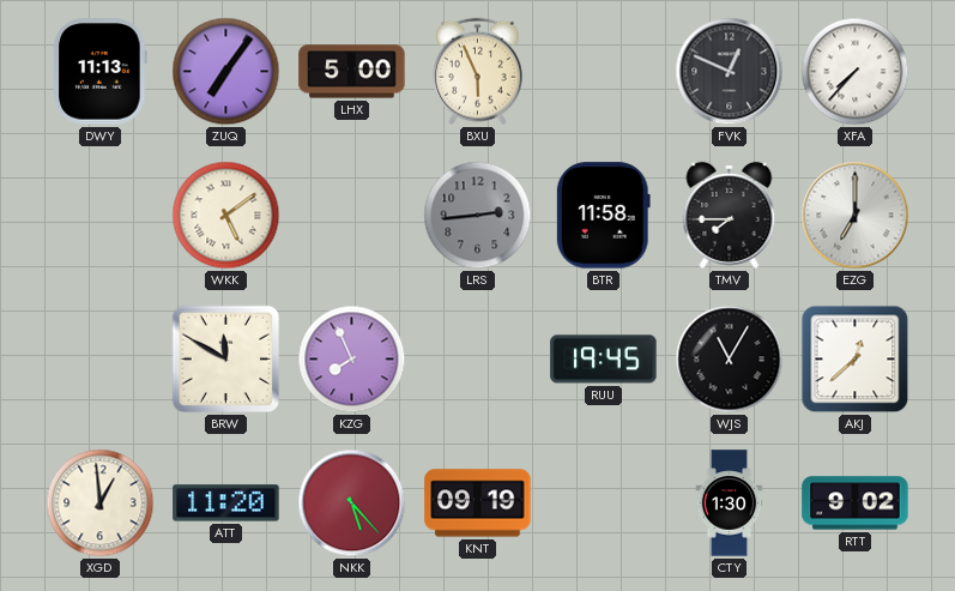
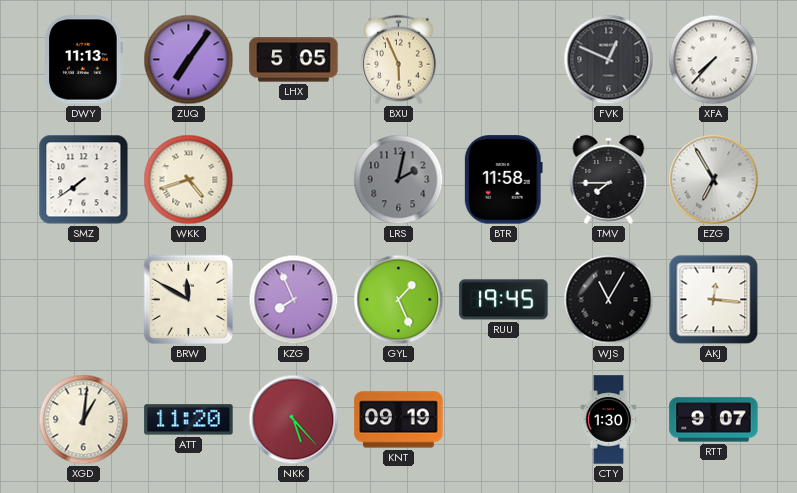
LHX: 5:00 -> 5:05
SMZ: none -> 7:39
WKK: 5:09 -> 4:42
LRS: 2:44 -> 2:02
EZG: 7:00 -> 6:55
GYL: none -> 1:26
AKJ: 12:38 -> 12:16
XGD: 12:59 -> 1:01
RTT: 9:02 -> 9:07
